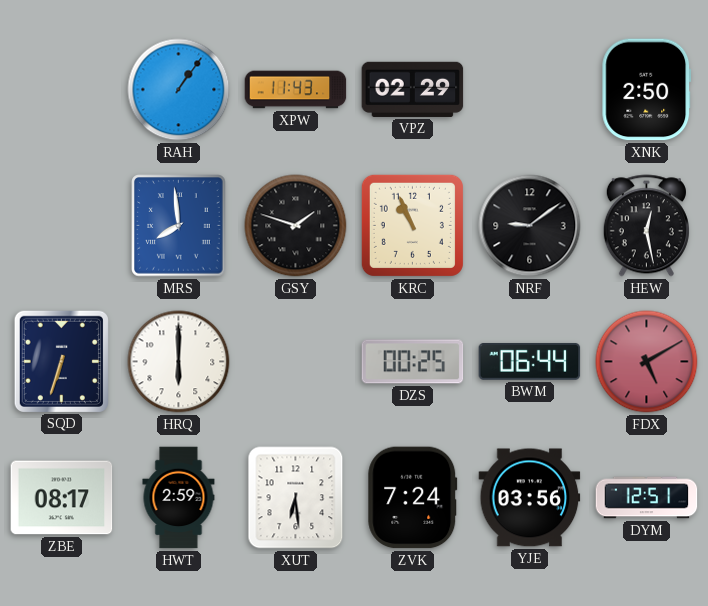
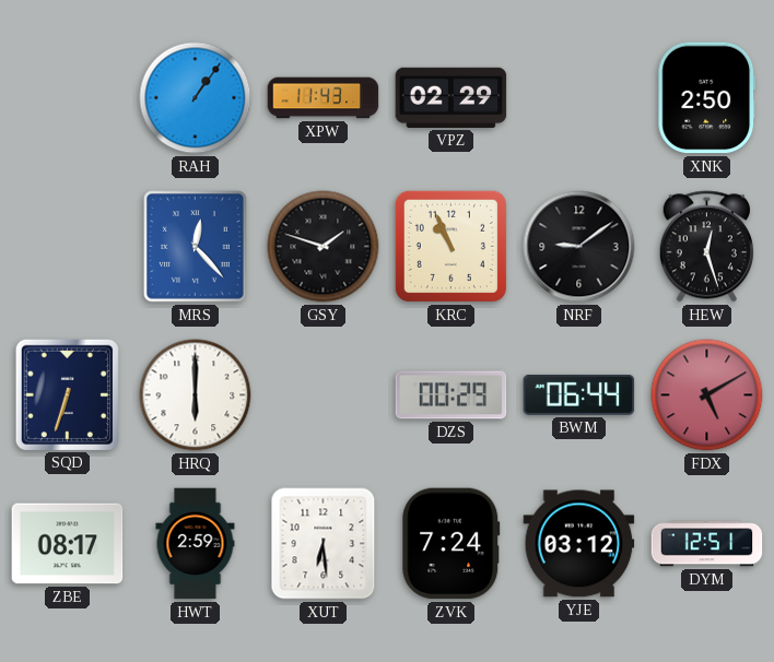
MRS: 7:59 -> 12:23
HEW: 12:28 -> 12:27
DZS: 00:25 -> 00:29
YJE: 03:56 -> 03:12
